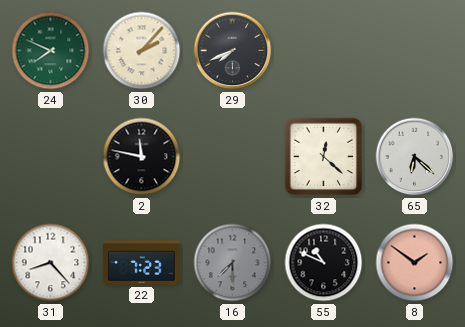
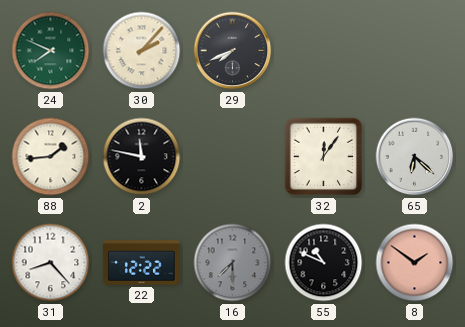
88: none -> 1:44
32: 12:22 -> 12:06
22: 7:23 -> 12:22
